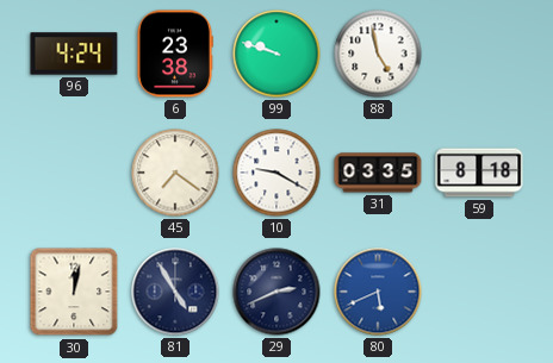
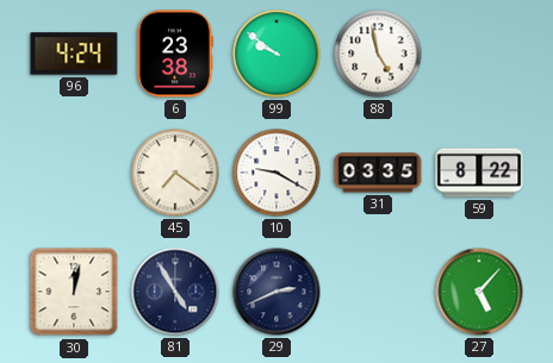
99: 9:48 -> 9:51
59: 8:18 -> 8:22
80: 5:41 -> none
27: none -> 5:07
